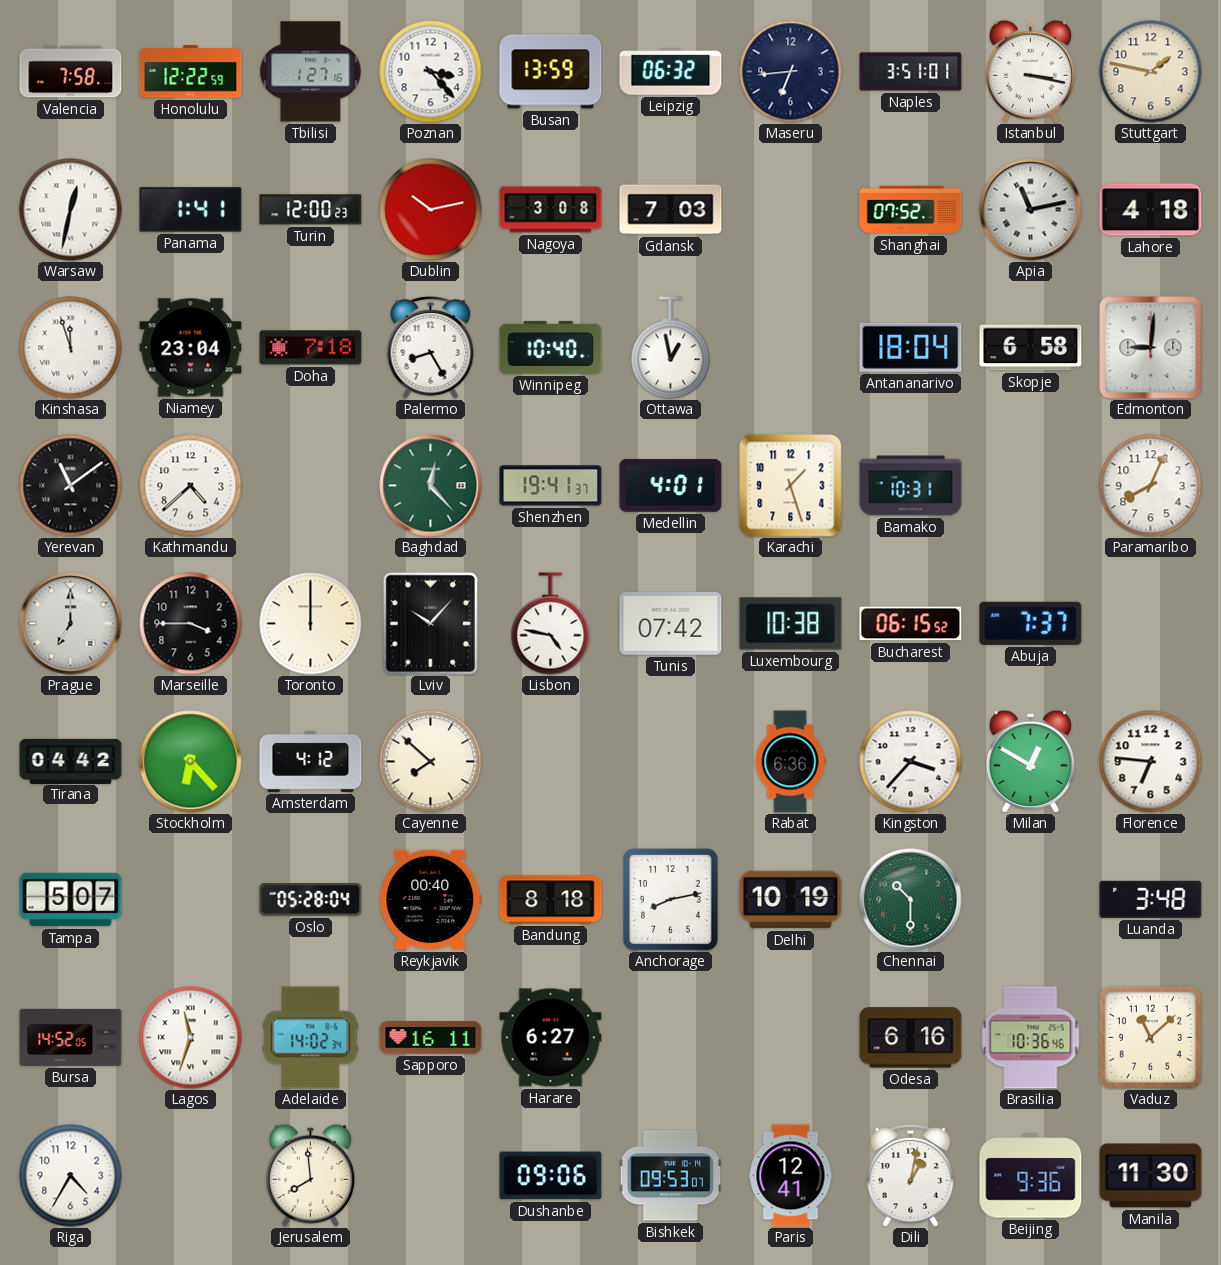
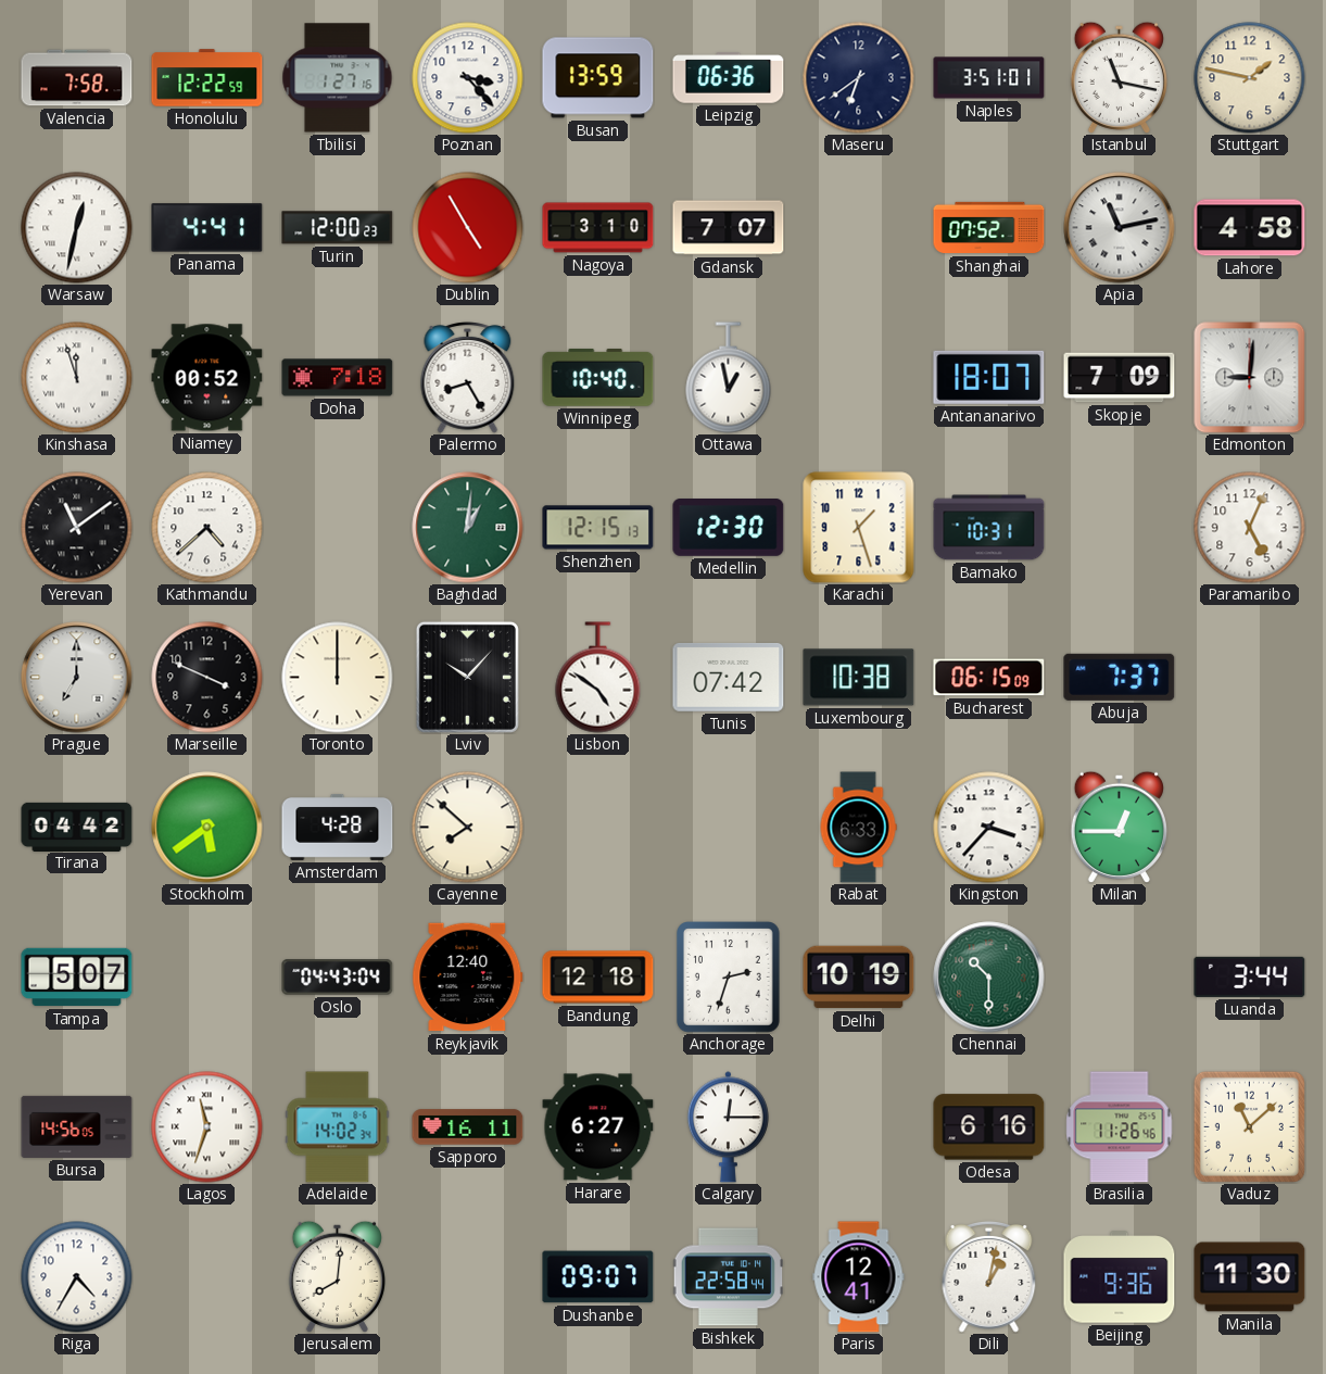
Leipzig: 06:32 -> 06:36
Maseru: 6:44 -> 6:39
Istanbul: 3:17 -> 11:17
Panama: 1:41 -> 4:41
Dublin: 10:13 -> 4:55
Nagoya: 3:08 -> 3:10
Gdansk: 7:03 -> 7:07
Lahore: 4:18 -> 4:58
Niamey: 23:04 -> 00:52
Antananarivo: 18:04 -> 18:07
Skopje: 6:58 -> 7:09
Baghdad: 12:23 -> 1:01
Shenzhen: 19:41 -> 12:15
Medellin: 4:01 -> 12:30
Paramaribo: 8:04 -> 5:04
Marseille: 3:45 -> 3:49
Lisbon: 4:47 -> 4:51
Bucharest: 06:15:52 -> 06:15:09
Stockholm: 6:23 -> 5:39
Amsterdam: 4:12 -> 4:28
Rabat: 6:36 -> 6:33
Milan: 12:50 -> 12:45
Florence: 6:46 -> none
Oslo: 05:28 -> 04:43
Reykjavik: 00:40 -> 12:40
Bandung: 8:18 -> 12:18
Anchorage: 8:13 -> 2:33
Luanda: 3:48 -> 3:44
Bursa: 14:52 -> 14:56
Calgary: none -> 12:15
Brasilia: 10:36 -> 11:26
Jerusalem: 7:59 -> 8:01
Dushanbe: 09:06 -> 09:07
Bishkek: 09:53 -> 22:58
